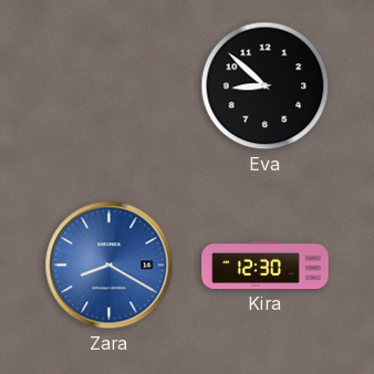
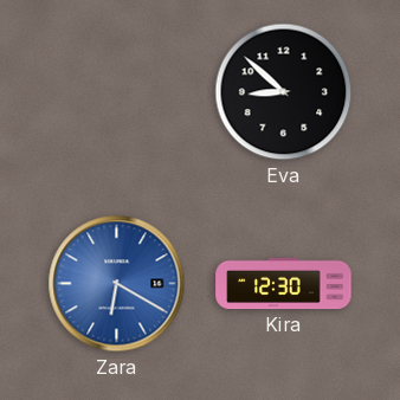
Zara: 8:20 -> 6:20
